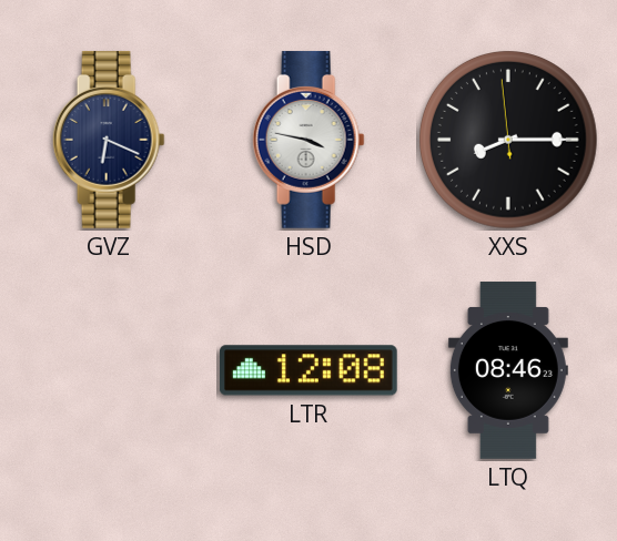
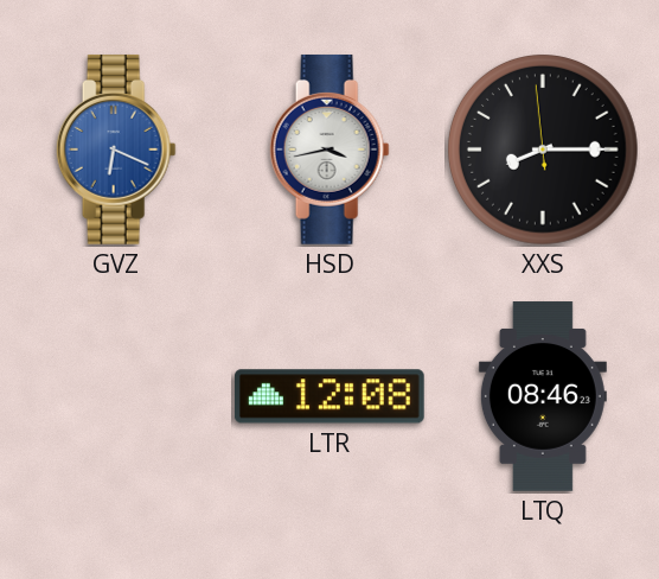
GVZ dial: navy -> blue
HSD: 3:47 -> 3:43
